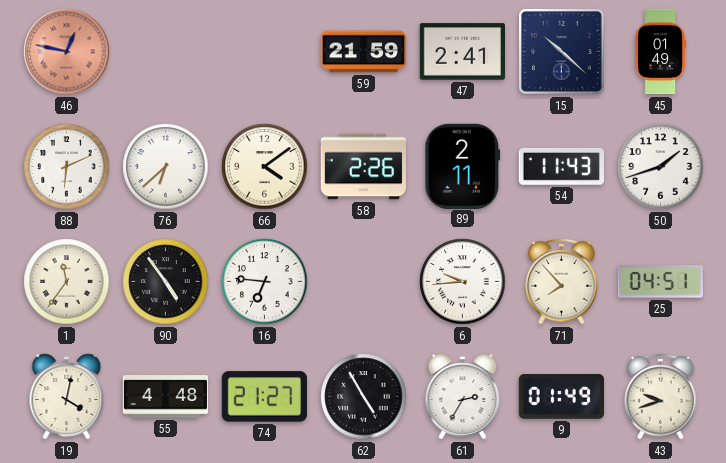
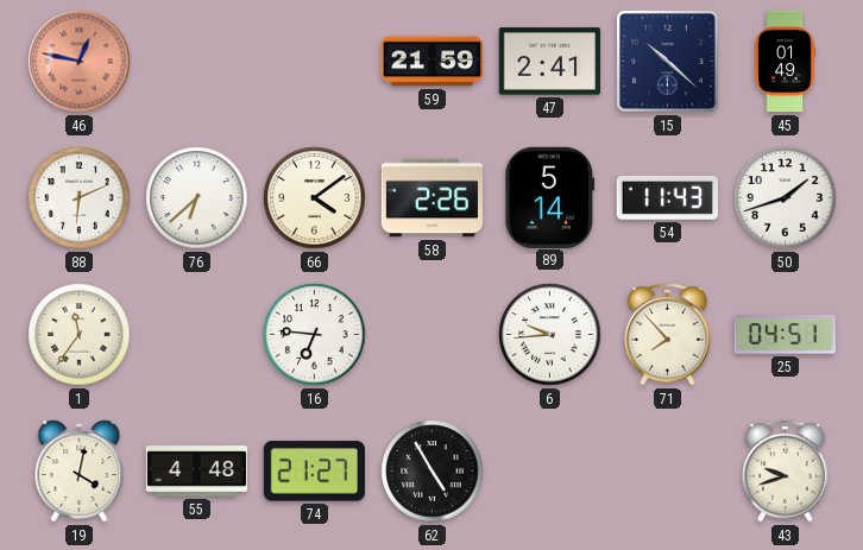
89: 2:11 -> 5:14
90: 4:54 -> none
61: 2:35 -> none
9: 01:49 -> none
